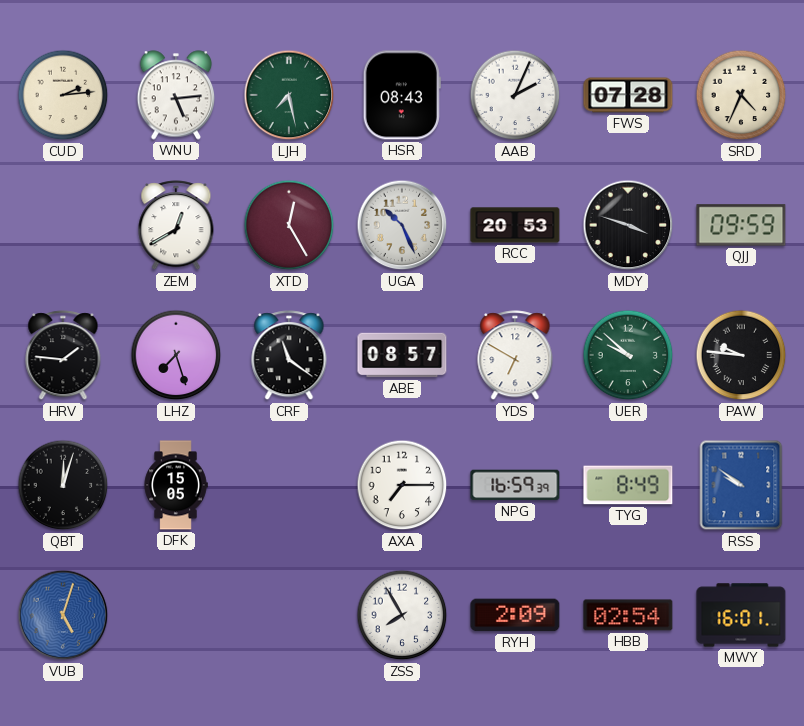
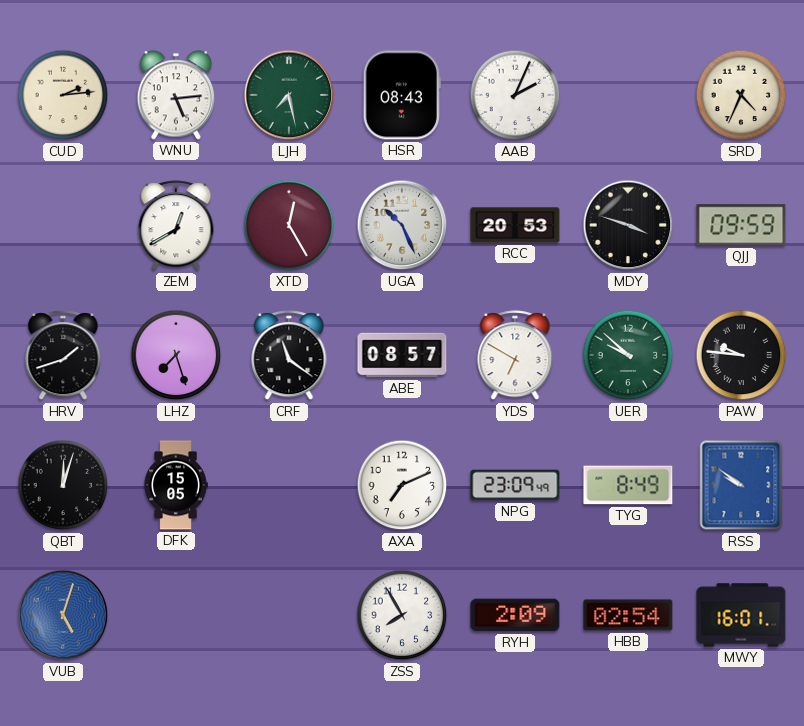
FWS: 07:28 -> none
HRV: 1:46 -> 1:42
AXA: 7:15 -> 7:11
NPG: 16:59 -> 23:09
